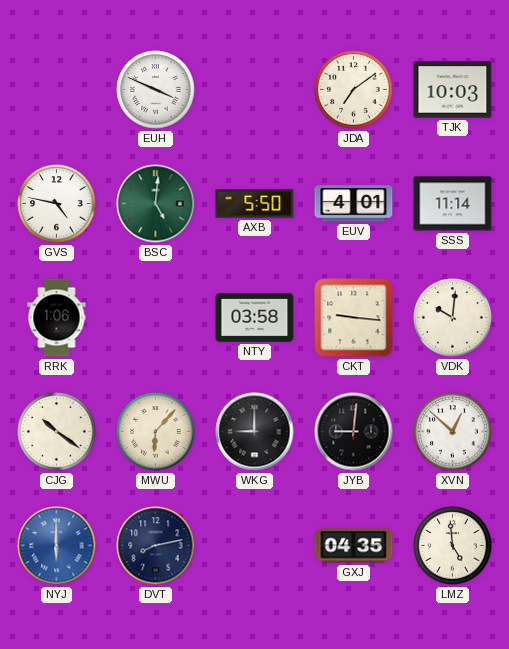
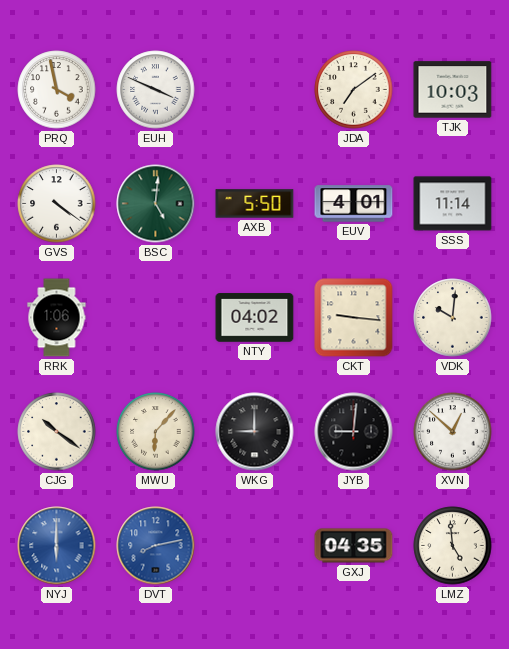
PRQ: none -> 3:58
GVS: 4:47 -> 4:21
NTY: 03:58 -> 04:02
DVT dial: navy -> blue
